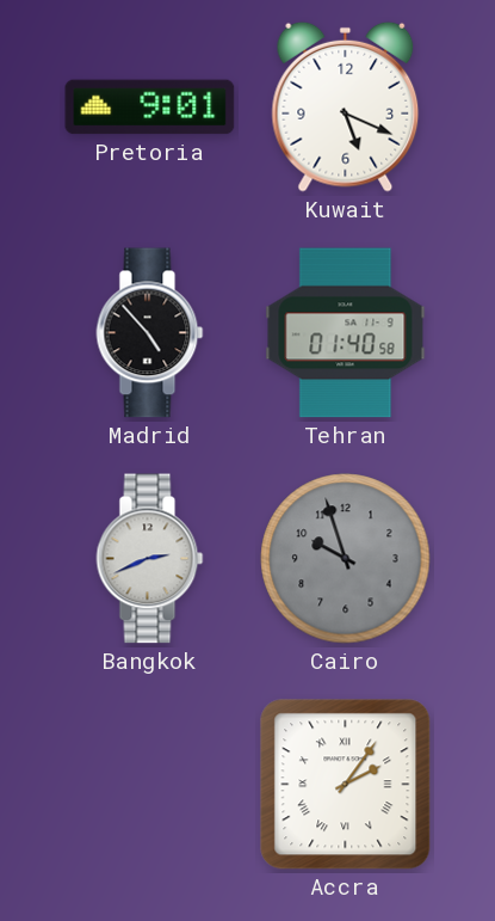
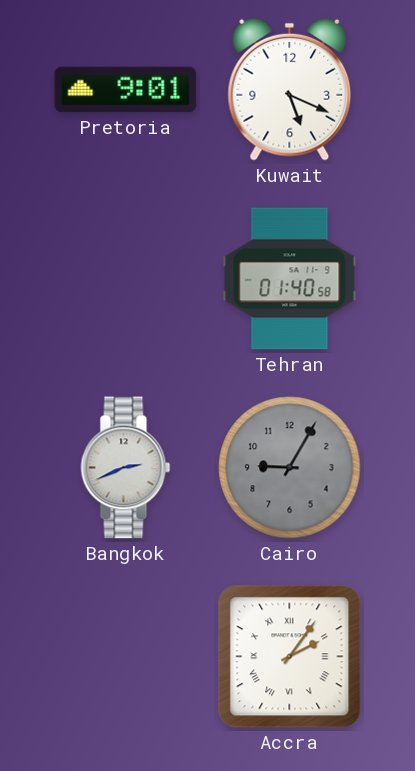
Madrid: 4:53 -> none
Cairo: 9:57 -> 9:05
